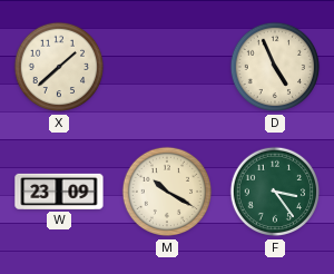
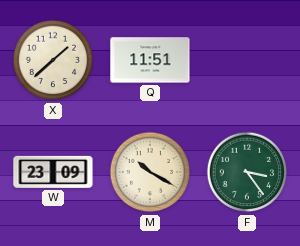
Q: none -> 11:51
D: 4:56 -> none
